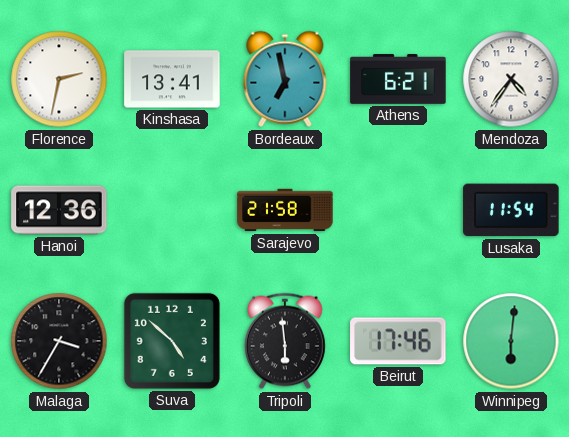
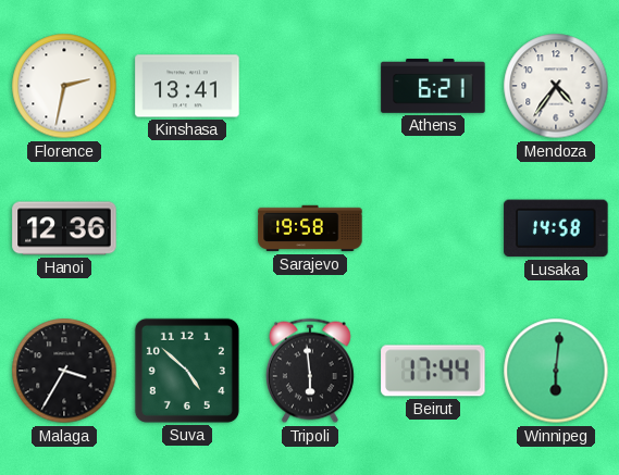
Bordeaux: 6:58 -> none
Sarajevo: 21:58 -> 19:58
Lusaka: 11:54 -> 14:58
Beirut: 17:46 -> 17:44
